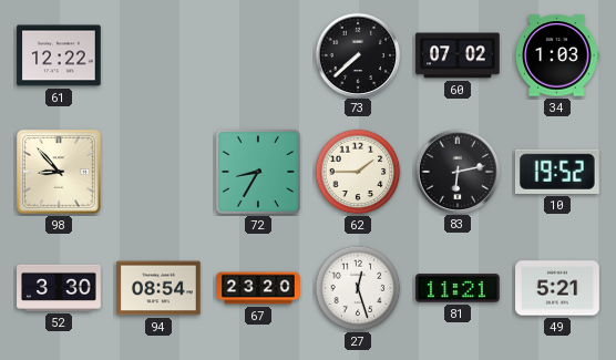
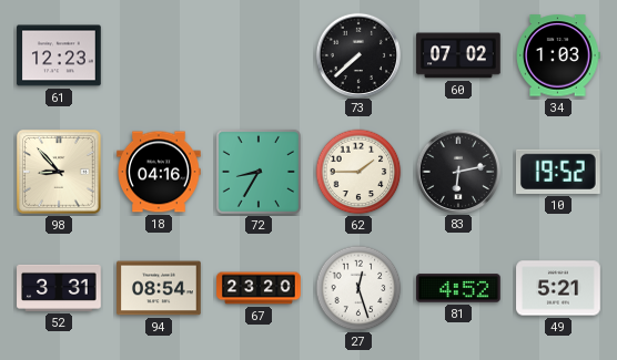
61: 12:22 -> 12:23
18: none -> 04:16
52: 3:30 -> 3:31
81: 11:21 -> 4:52
